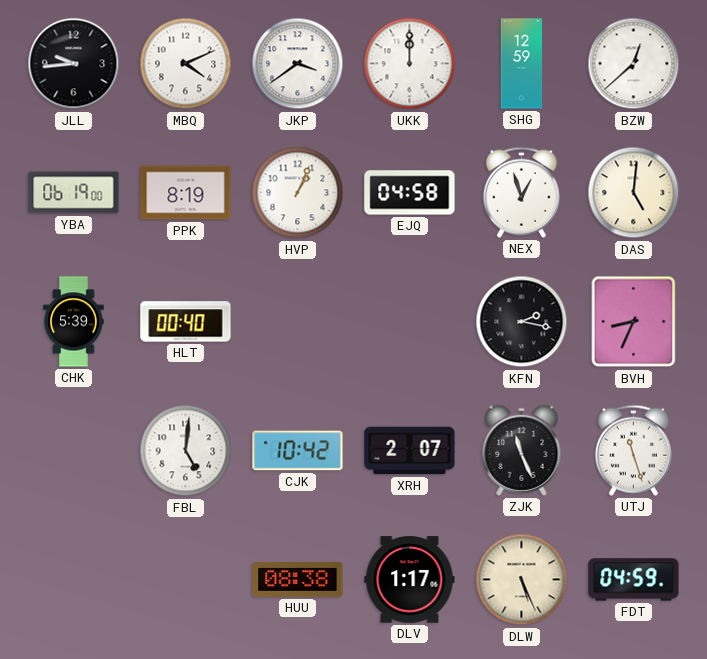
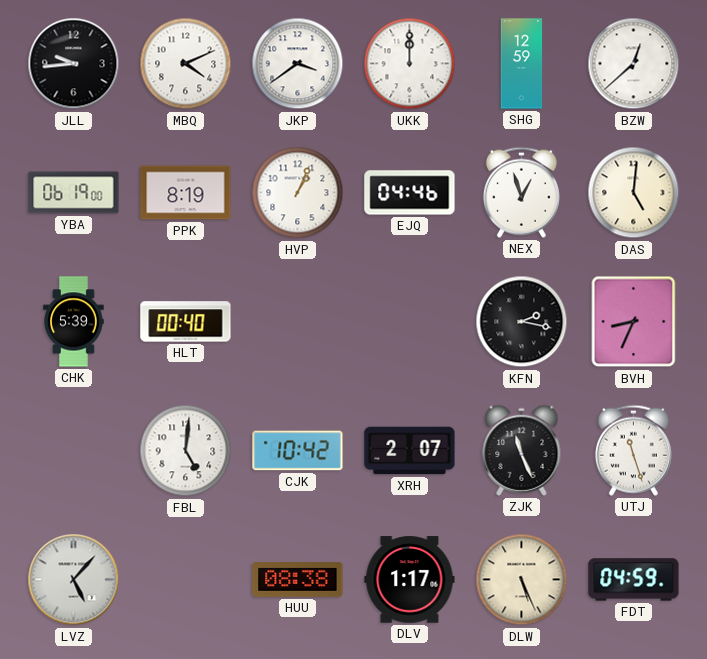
EJQ: 04:58 -> 04:46
LVZ: none -> 5:07
